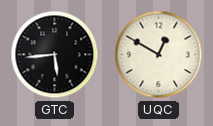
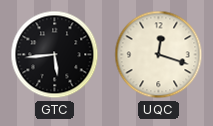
UQC: 12:50 -> 12:18
